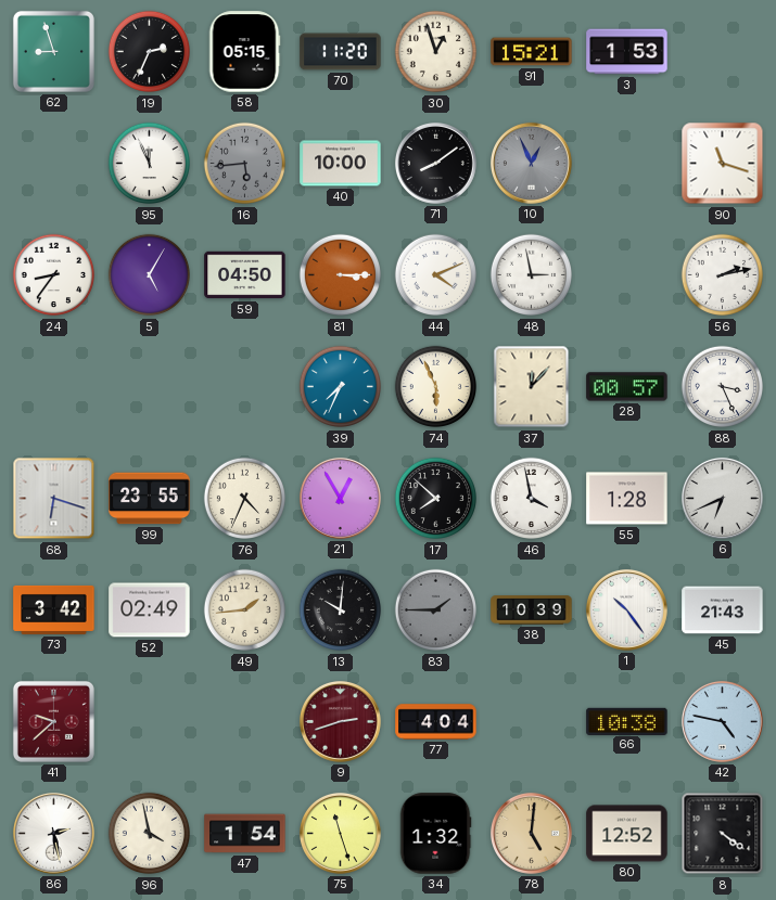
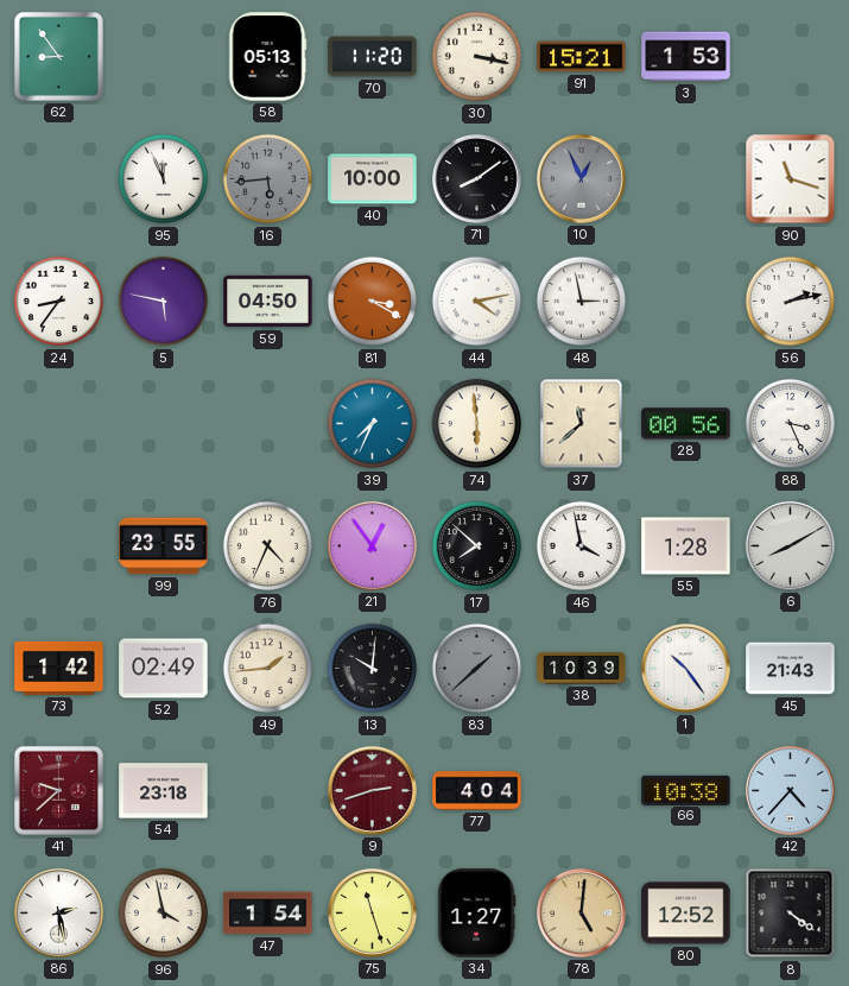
62: 8:57 -> 8:54
19: 2:34 -> none
58: 05:15 -> 05:13
30: 12:57 -> 3:17
5: 5:05 -> 5:47
81: 3:15 -> 3:20
44: 4:11 -> 4:13
74: 5:56 -> 5:59
37: 12:07 -> 11:38
28: 00:57 -> 00:56
68: 6:18 -> none
21: 12:55 -> 12:54
6: 6:41 -> 8:10
73: 3:42 -> 1:42
83: 1:45 -> 1:38
54: none -> 23:18
42: 4:47 -> 4:37
34: 1:32 -> 1:27
